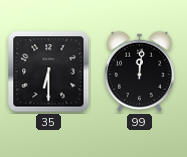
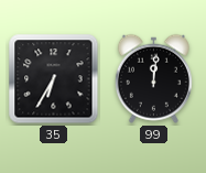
35: 6:30 -> 6:35
